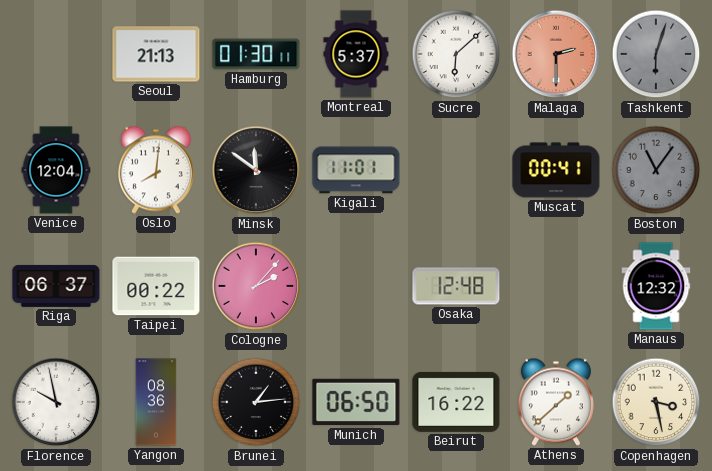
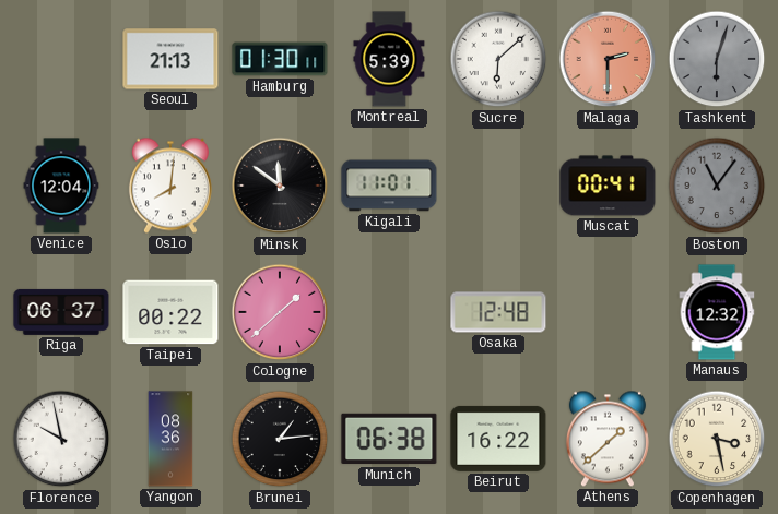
Montreal: 5:37 -> 5:39
Cologne: 2:07 -> 1:38
Munich: 06:50 -> 06:38
